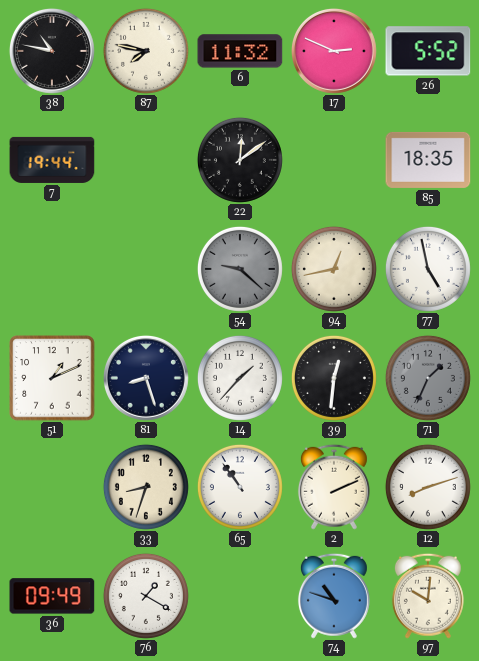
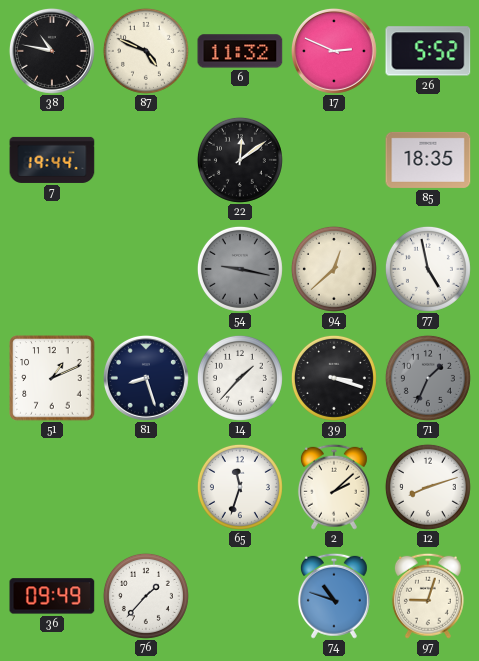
87: 7:47 -> 4:49
54: 9:22 -> 9:17
94: 12:43 -> 12:38
39: 12:31 -> 3:18
33: 8:33 -> none
65: 10:54 -> 11:33
2: 2:11 -> 2:08
76: 1:20 -> 1:37
97: 10:01 -> 9:03
